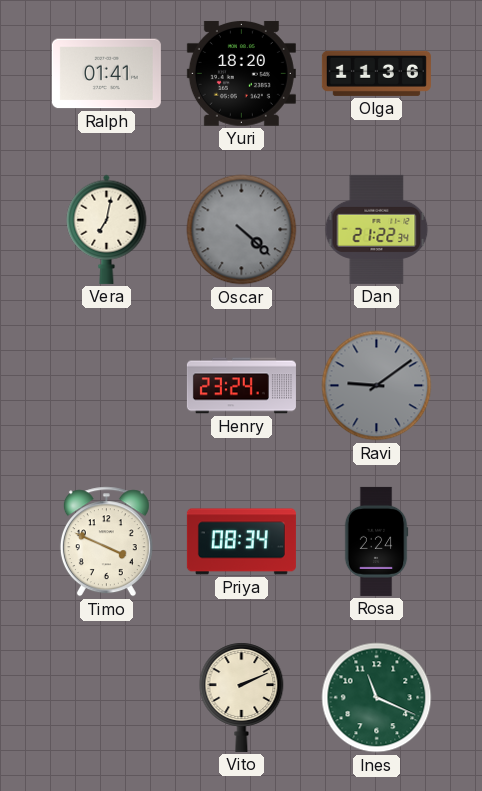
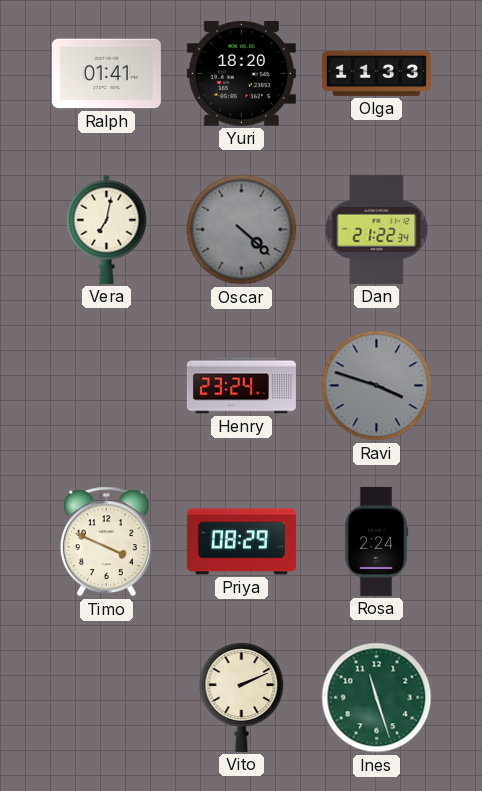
Olga: 11:36 -> 11:33
Ravi: 9:09 -> 3:48
Priya: 08:34 -> 08:29
Ines: 11:19 -> 11:27
